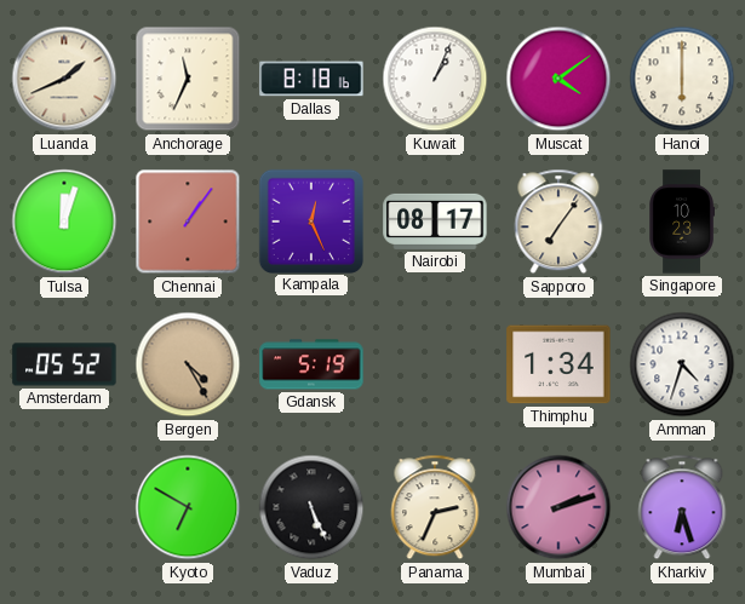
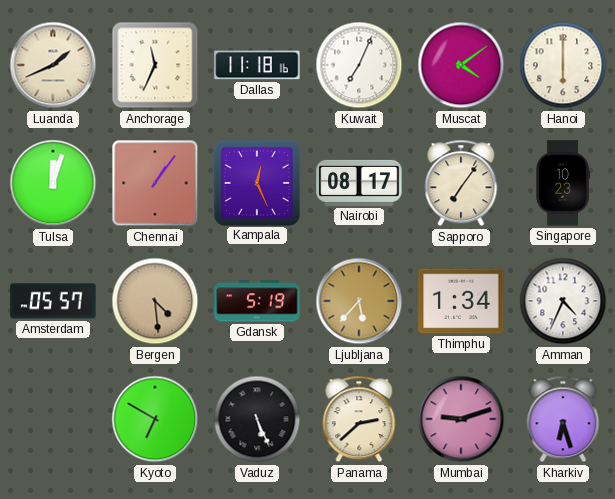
Dallas: 8:18 -> 11:18
Kuwait: 1:04 -> 7:04
Amsterdam: 05:52 -> 05:57
Bergen: 4:25 -> 4:29
Ljubljana: none -> 5:37
Amman: 4:33 -> 4:34
Panama: 2:34 -> 2:38
Mumbai: 2:12 -> 9:12
